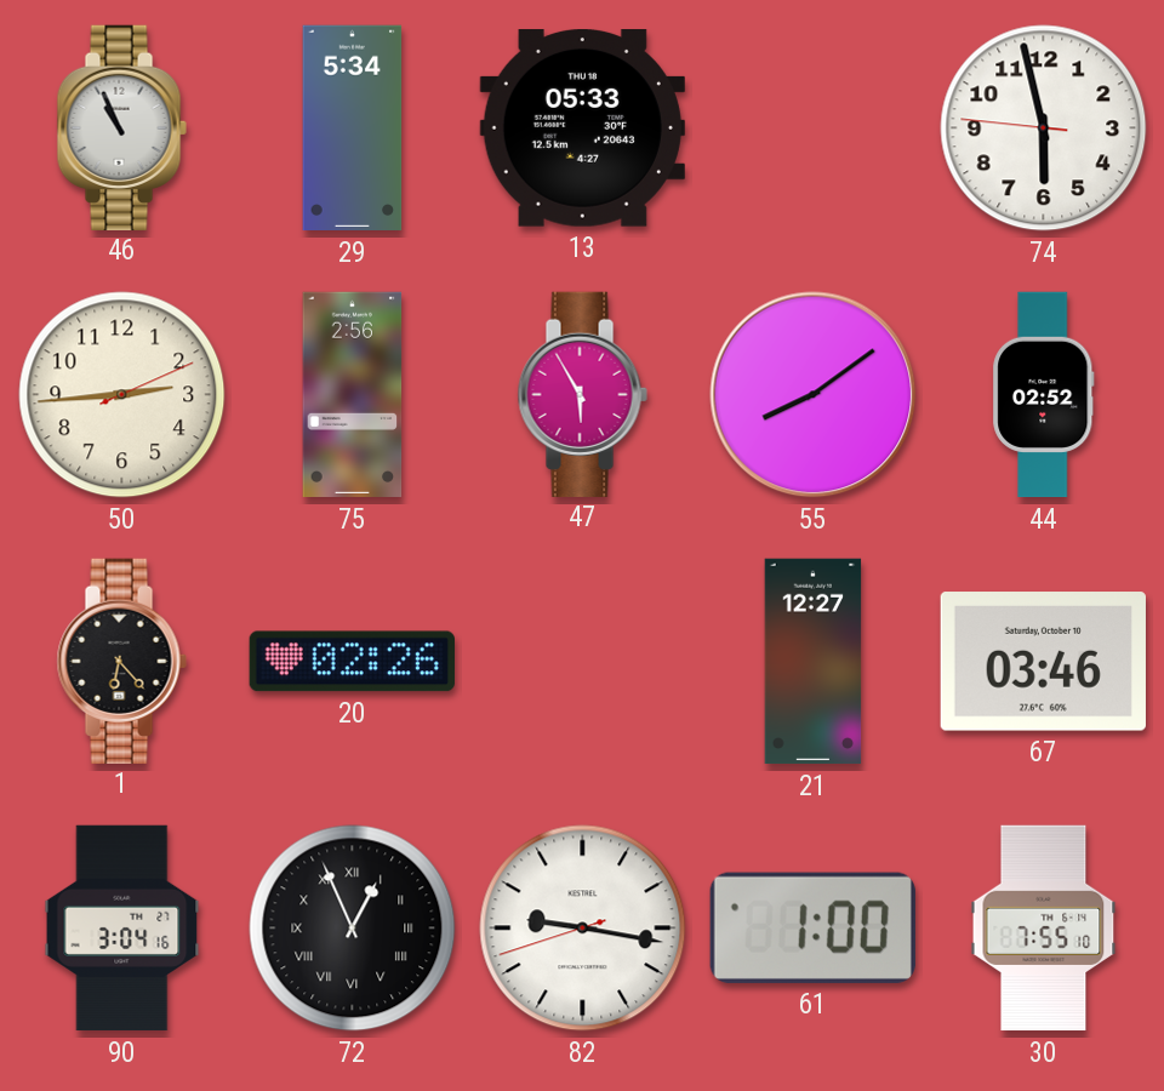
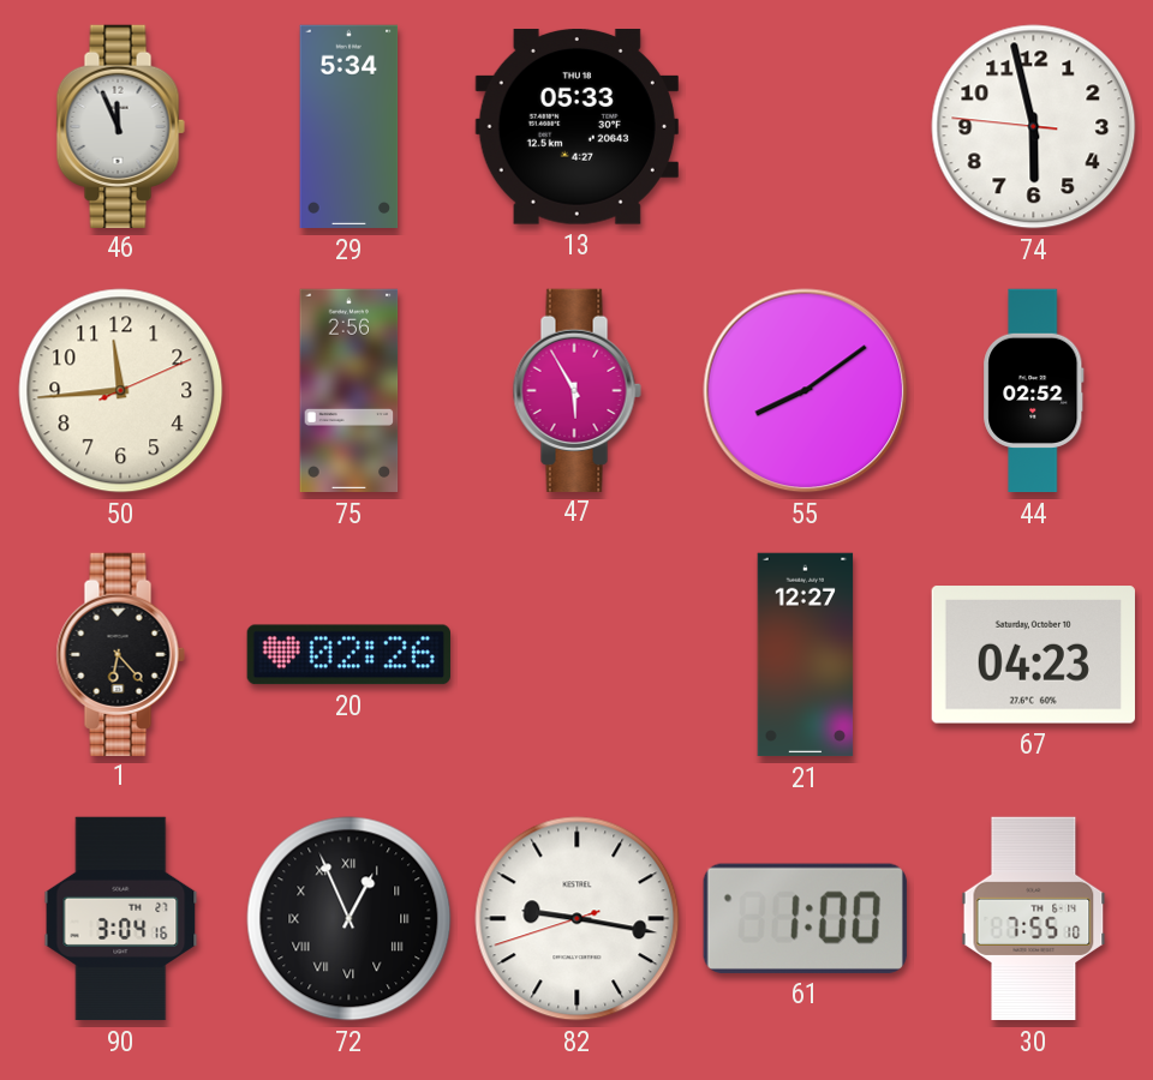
46: 10:56 -> 11:56
50: 2:44 -> 11:44
67: 03:46 -> 04:23
